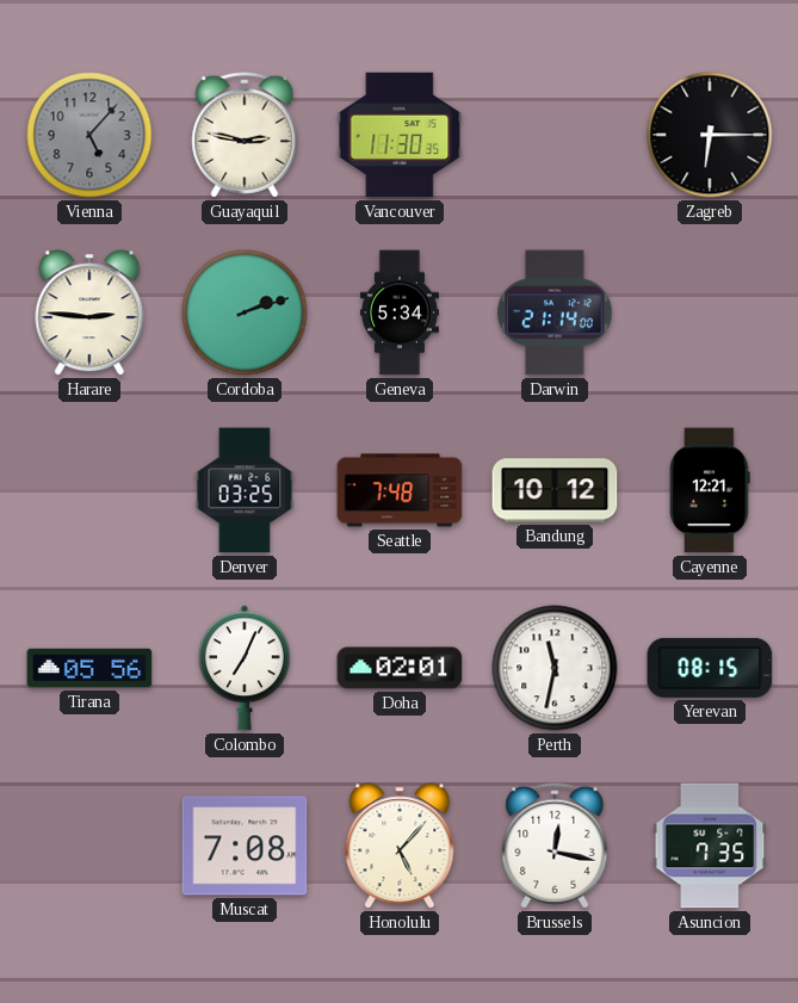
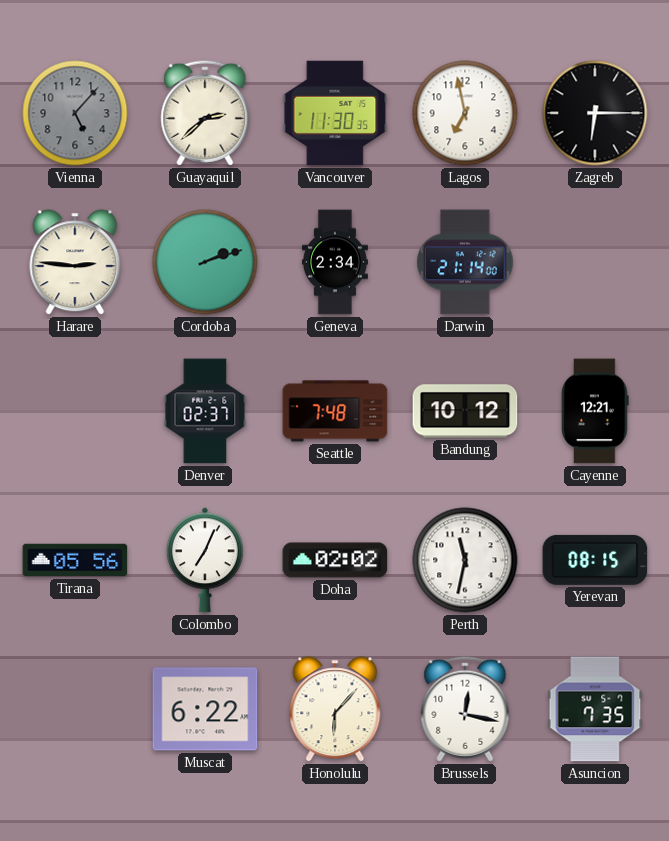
Guayaquil: 2:47 -> 2:38
Lagos: none -> 6:58
Geneva: 5:34 -> 2:34
Denver: 03:25 -> 02:37
Doha: 02:01 -> 02:02
Muscat: 7:08 -> 6:22
Honolulu: 5:07 -> 6:07
